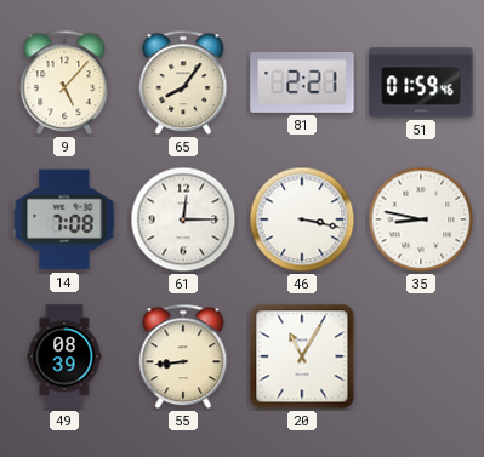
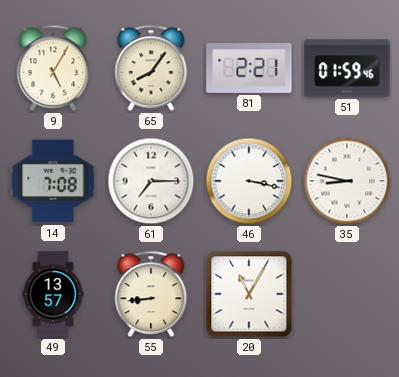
9: 5:07 -> 5:05
61: 12:15 -> 7:15
49: 08:39 -> 13:57
